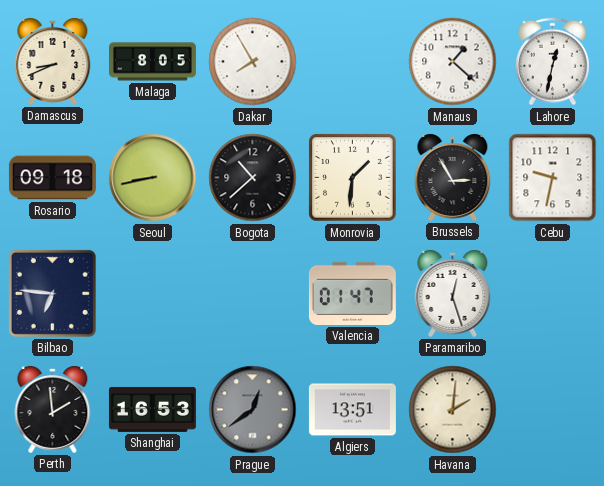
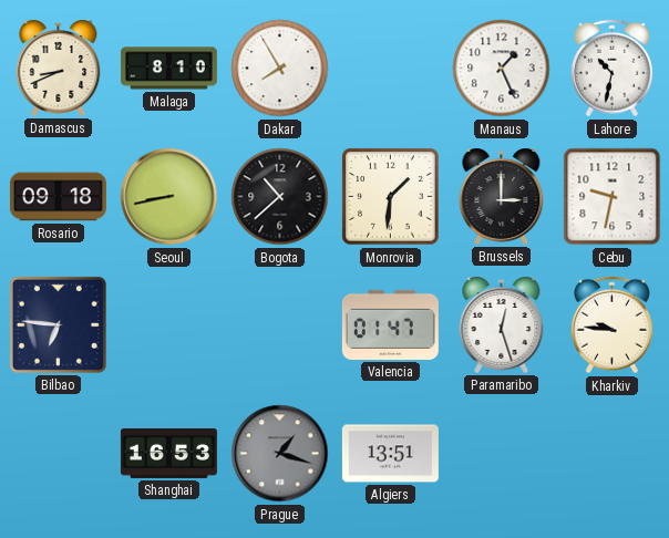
Malaga: 8:05 -> 8:10
Manaus: 1:22 -> 1:26
Lahore: 12:32 -> 10:32
Brussels: 2:55 -> 3:00
Kharkiv: none -> 9:46
Perth: 1:59 -> none
Prague: 12:39 -> 1:18
Havana: 2:01 -> none
